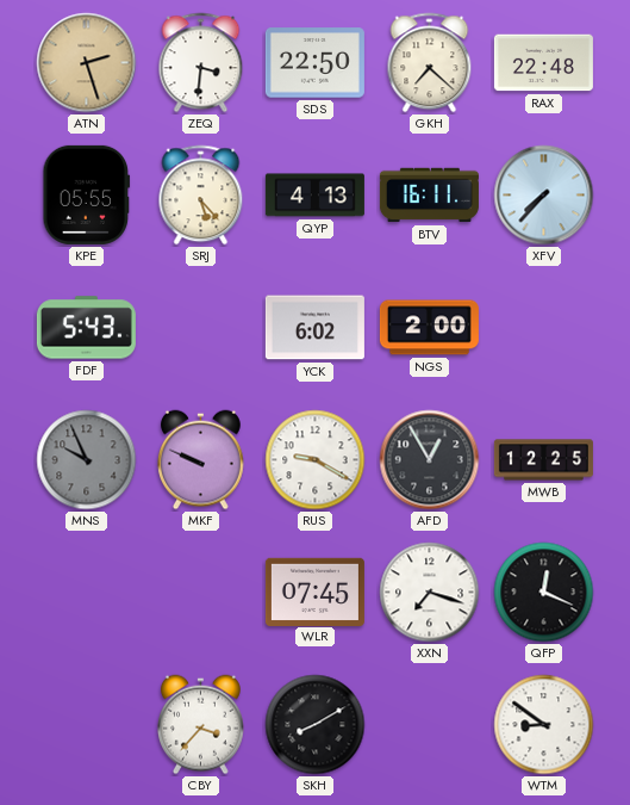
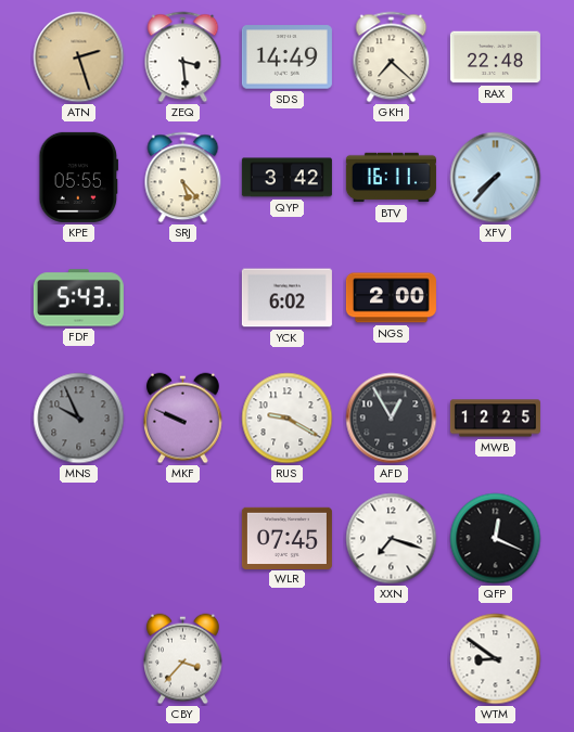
ZEQ: 3:31 -> 3:29
SDS: 22:50 -> 14:49
QYP: 4:13 -> 3:42
SKH: 8:10 -> none
